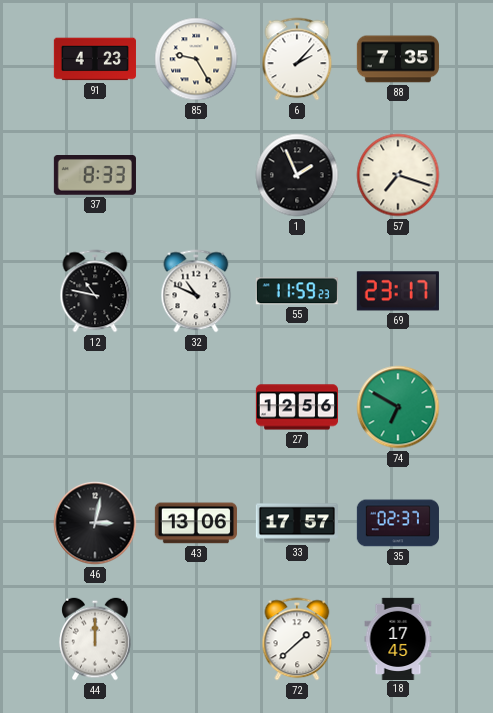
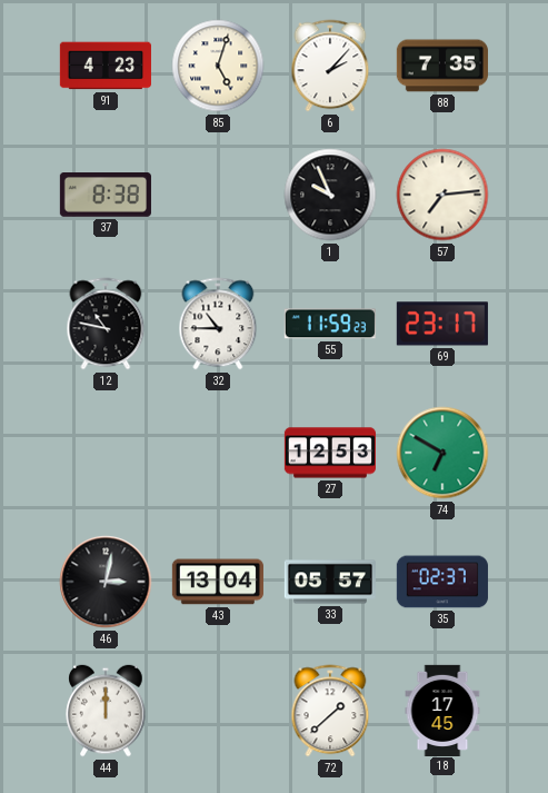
85: 9:25 -> 5:03
37: 8:33 -> 8:38
1: 1:56 -> 9:56
57: 7:18 -> 7:14
32: 10:49 -> 10:45
27: 12:56 -> 12:53
43: 13:06 -> 13:04
33: 17:57 -> 05:57
